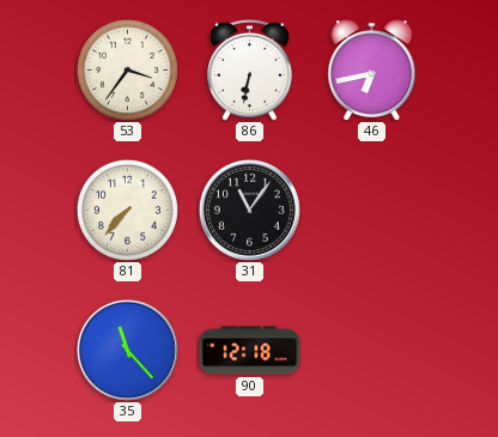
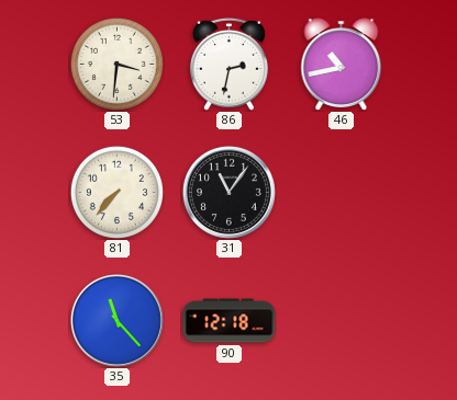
53: 3:36 -> 3:31
86: 6:32 -> 2:32
46: 6:43 -> 10:43
